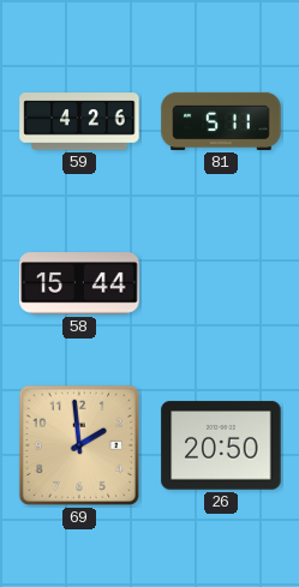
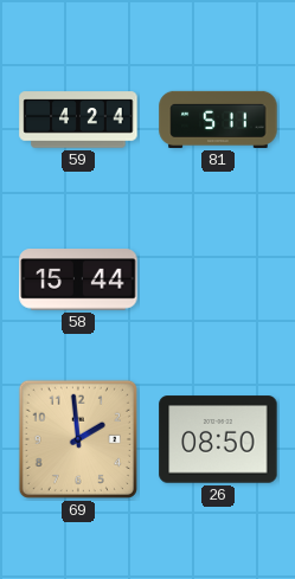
59: 4:26 -> 4:24
26: 20:50 -> 08:50
